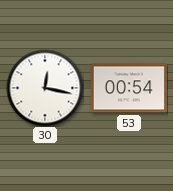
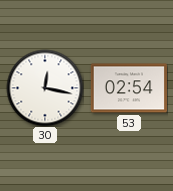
53: 00:54 -> 02:54
